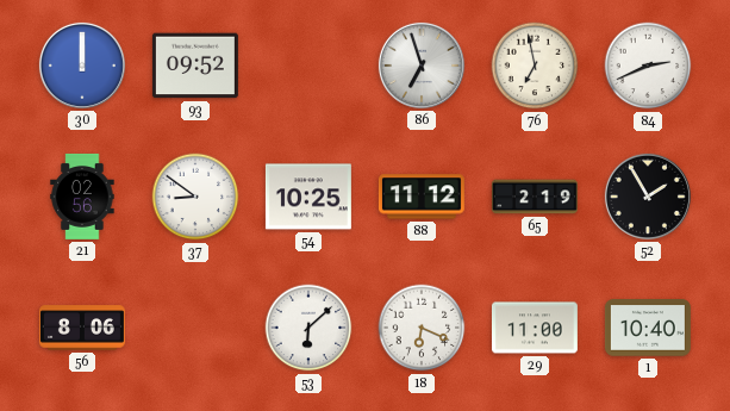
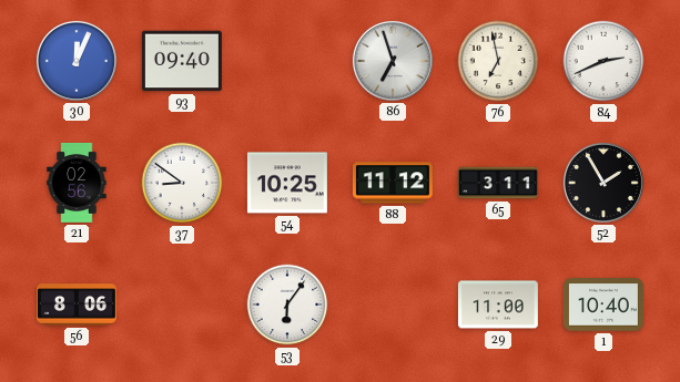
30: 12:00 -> 12:04
93: 09:52 -> 09:40
65: 2:19 -> 3:11
53: 6:08 -> 6:06
18: 6:19 -> none
